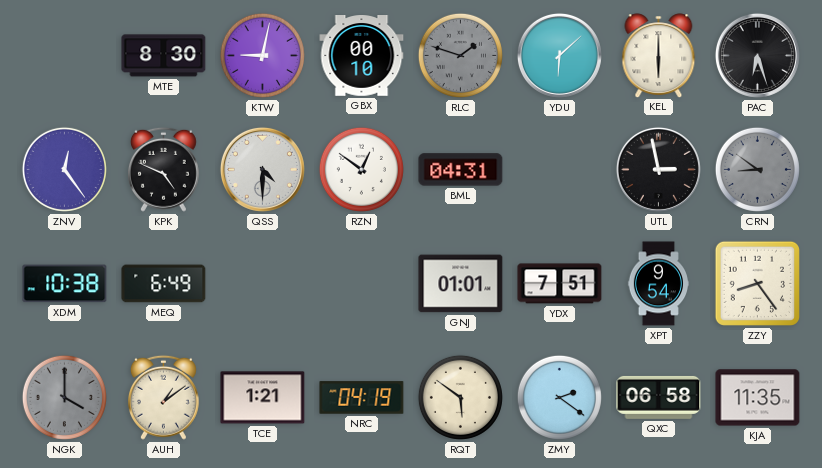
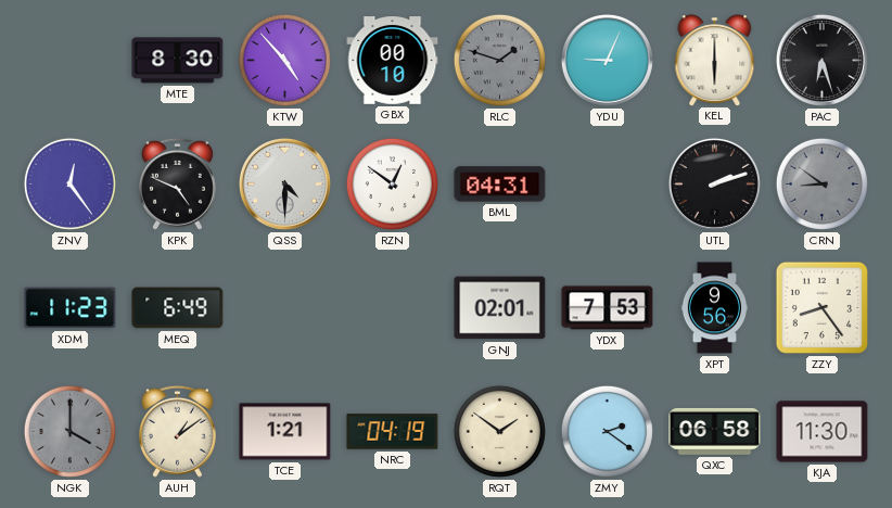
KTW: 9:02 -> 4:53
YDU: 6:08 -> 9:04
UTL: 2:58 -> 2:12
XDM: 10:38 -> 11:23
GNJ: 01:01 -> 02:01
YDX: 7:51 -> 7:53
XPT: 9:54 -> 9:56
RQT: 5:51 -> 1:51
KJA: 11:35 -> 11:30
